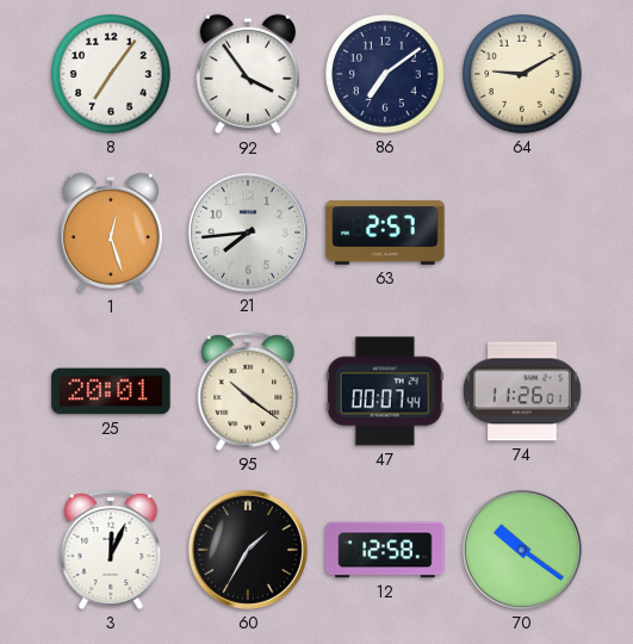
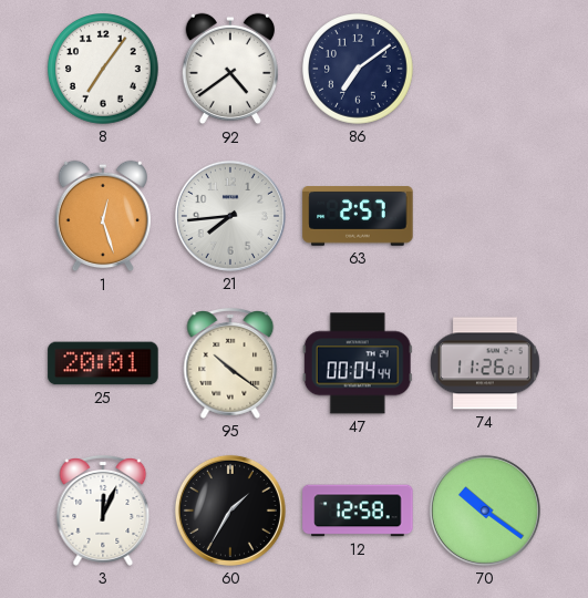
92: 3:54 -> 4:39
64: 9:10 -> none
47: 00:07 -> 00:04
